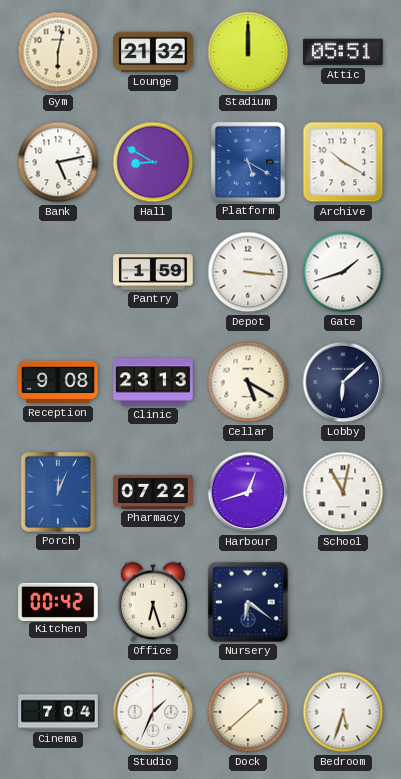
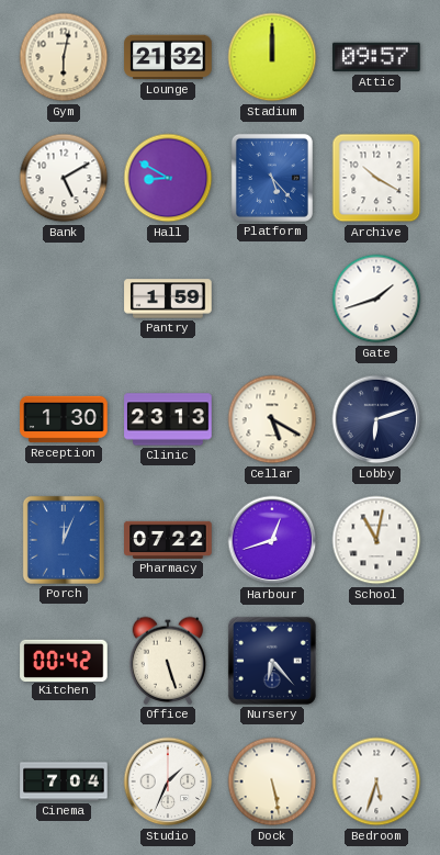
Attic: 05:51 -> 09:57
Bank: 5:13 -> 5:10
Platform: 5:20 -> 5:23
Depot: 3:16 -> none
Reception: 9:08 -> 1:30
Lobby: 6:08 -> 6:12
Office: 6:27 -> 5:27
Nursery: 6:21 -> 6:23
Dock: 1:38 -> 5:28
